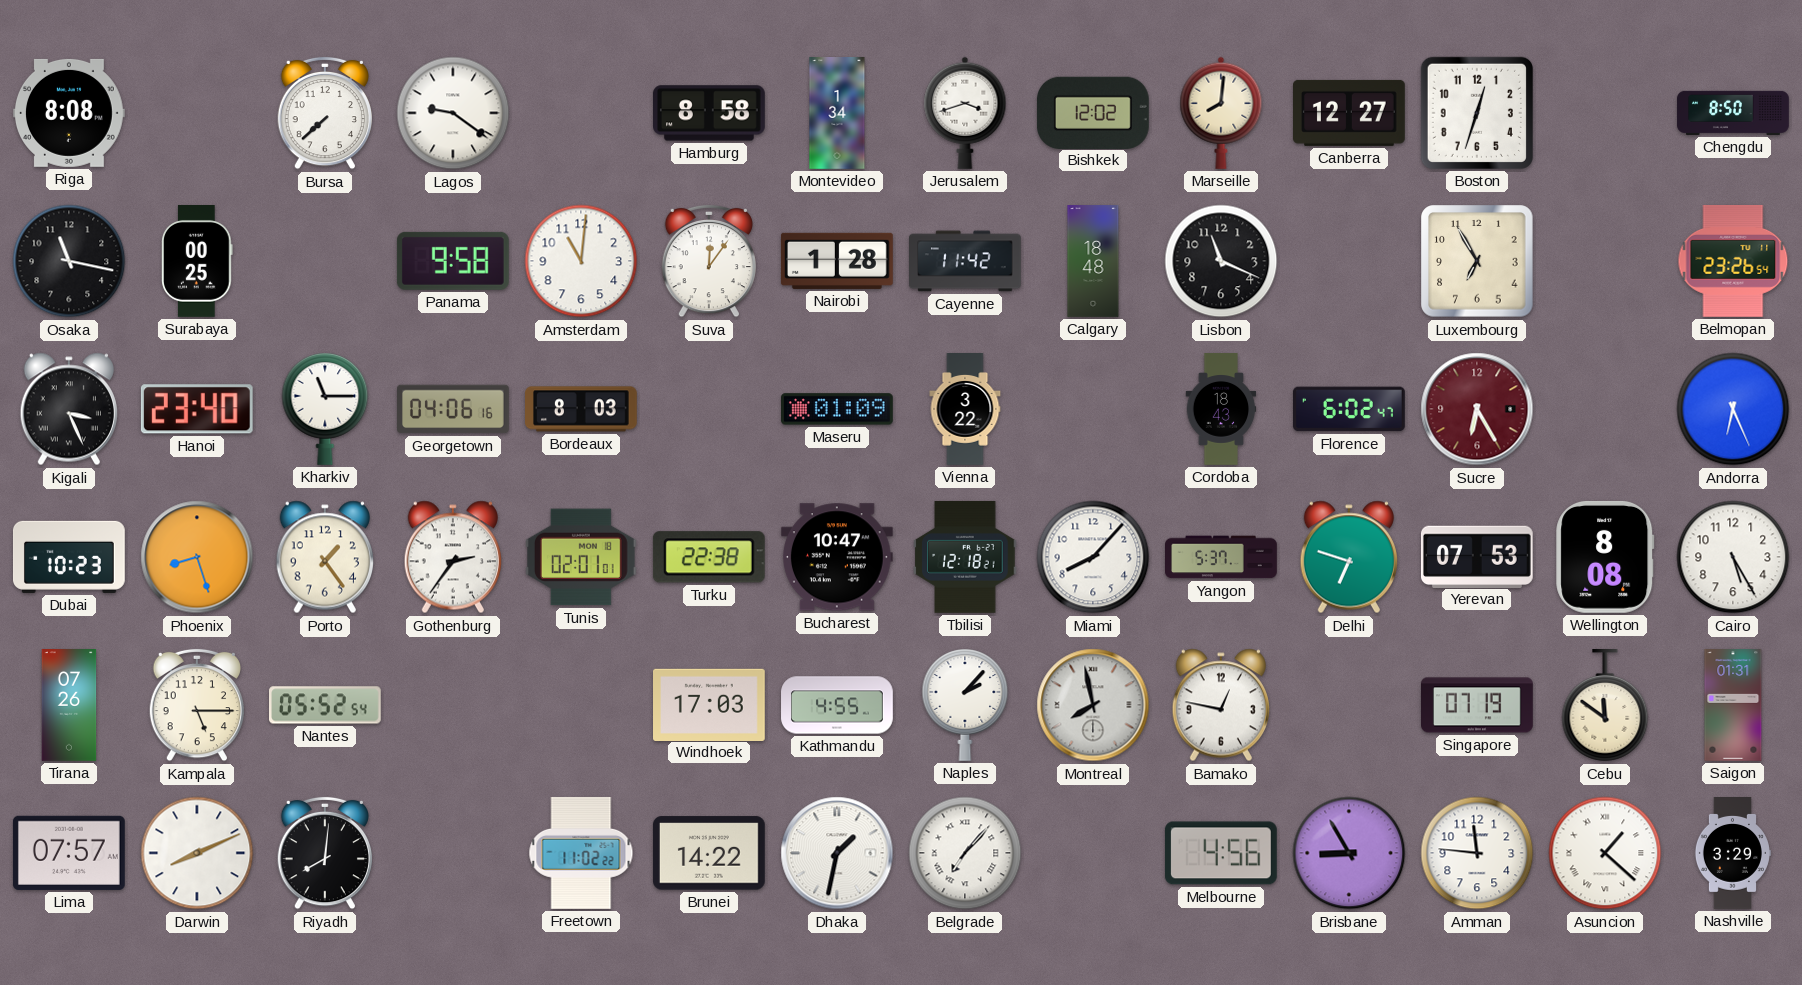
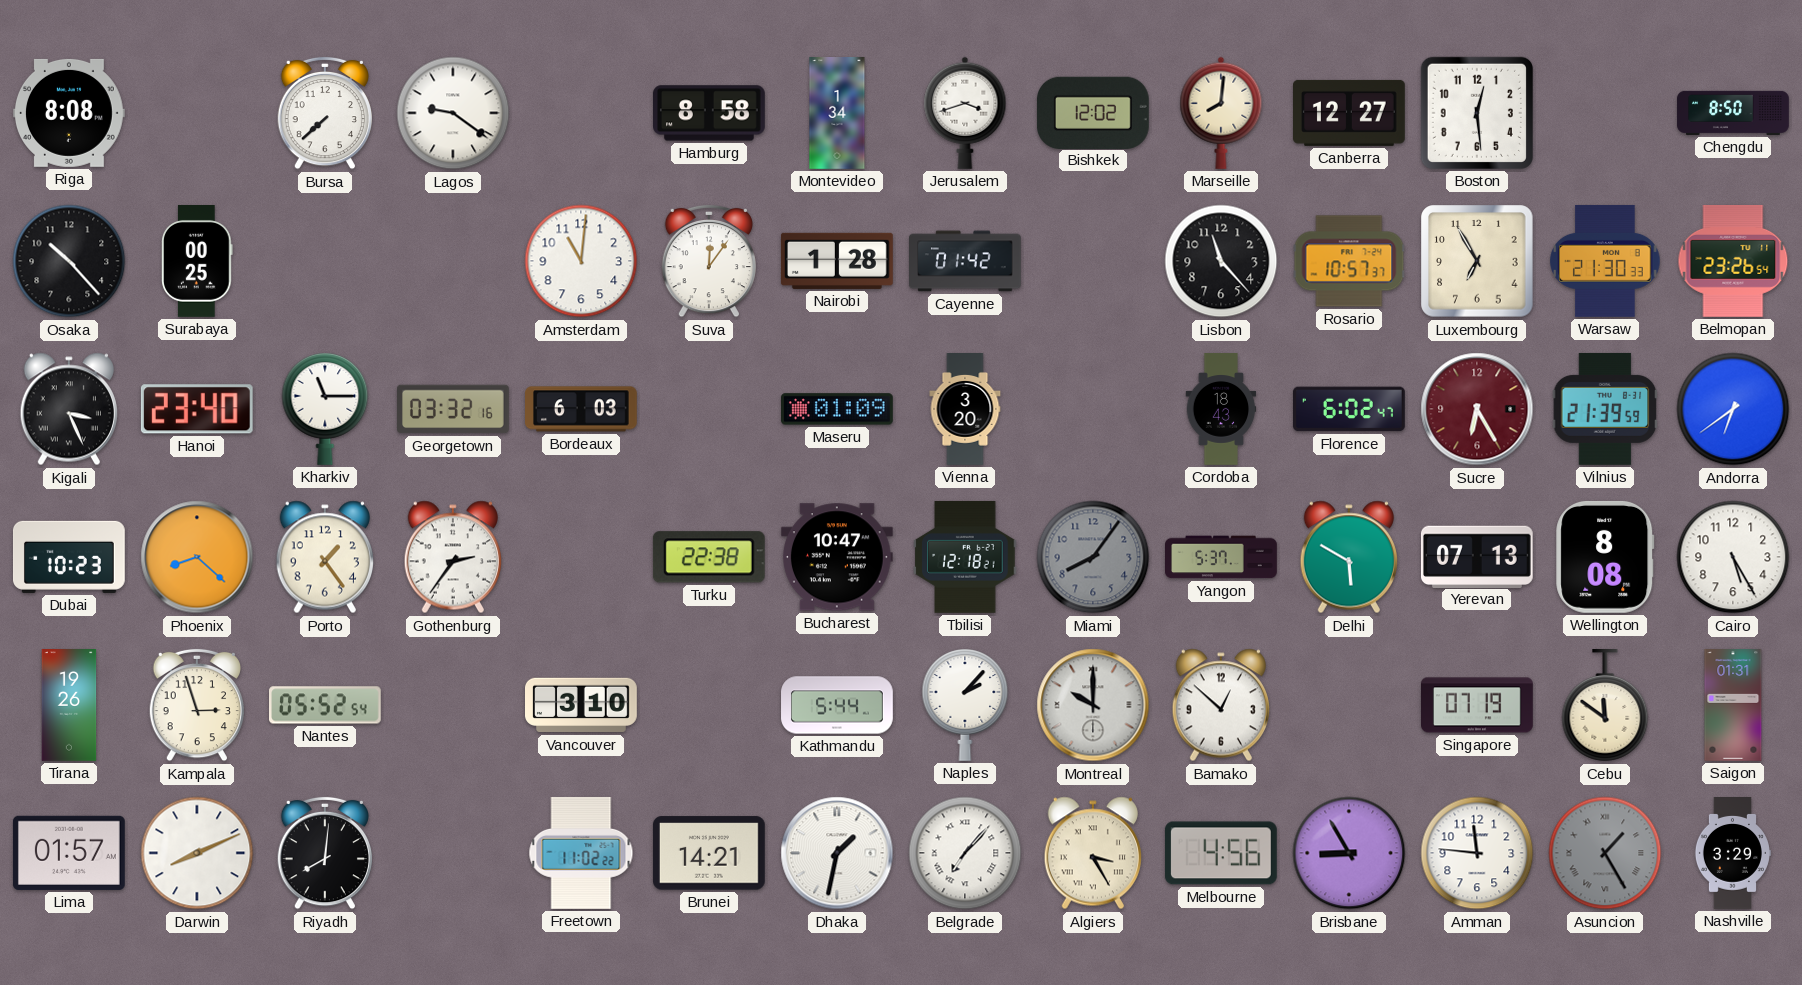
Boston: 12:33 -> 12:29
Osaka: 11:17 -> 10:23
Panama: 9:58 -> none
Cayenne: 11:42 -> 01:42
Calgary: 18:48 -> none
Lisbon: 11:19 -> 11:23
Rosario: none -> 10:57
Warsaw: none -> 21:30
Georgetown: 04:06 -> 03:32
Bordeaux: 8:03 -> 6:03
Vienna: 3:22 -> 3:20
Vilnius: none -> 21:39
Andorra: 6:26 -> 6:39
Phoenix: 8:27 -> 8:22
Tunis: 02:01 -> none
Miami: 8:07 -> 8:06
Miami dial: white -> grey
Delhi: 6:48 -> 5:50
Yerevan: 07:53 -> 07:13
Tirana: 07:26 -> 19:26
Kampala: 5:15 -> 2:57
Vancouver: none -> 3:10
Windhoek: 17:03 -> none
Kathmandu: 4:55 -> 5:44
Montreal: 7:58 -> 10:00
Bamako: 12:47 -> 12:52
Lima: 07:57 -> 01:57
Brunei: 14:22 -> 14:21
Algiers: none -> 3:25
Asuncion: 1:22 -> 1:25
Asuncion dial: white -> grey
